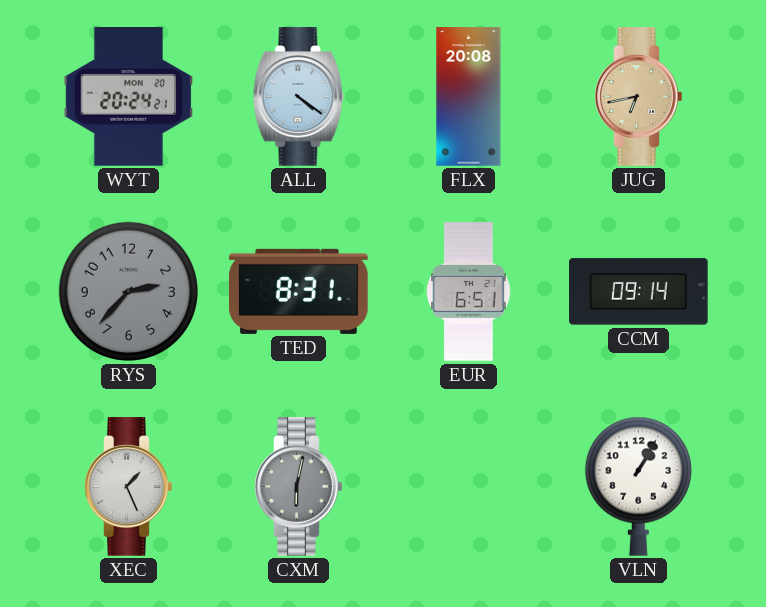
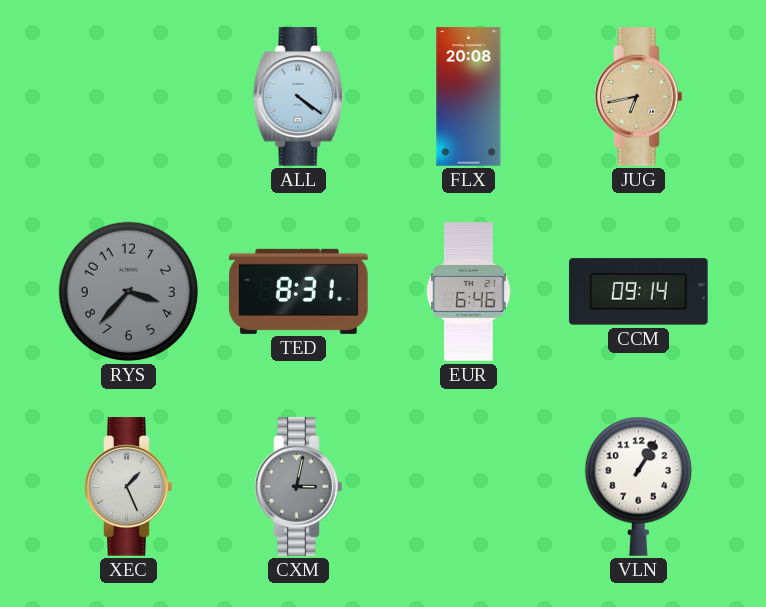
WYT: 20:24 -> none
RYS: 2:37 -> 3:37
EUR: 6:51 -> 6:46
CXM: 6:02 -> 3:02
